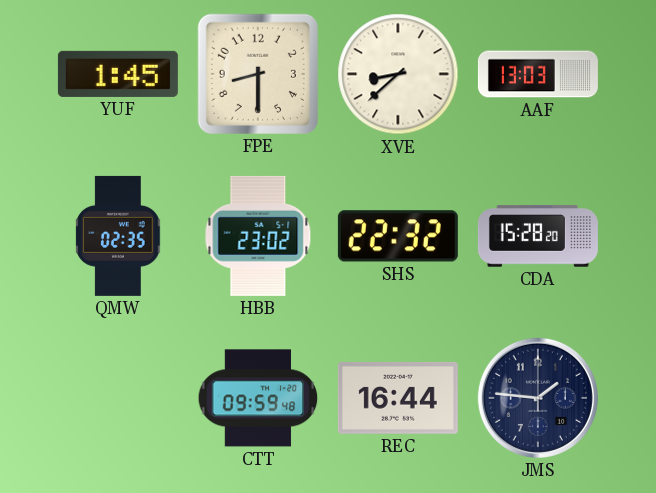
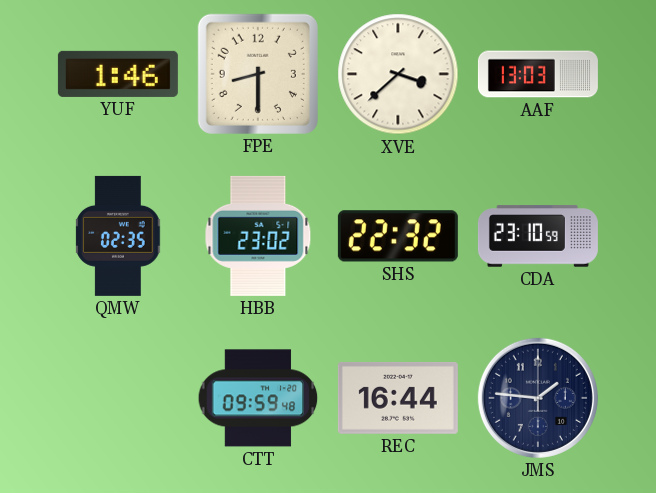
YUF: 1:45 -> 1:46
XVE: 8:38 -> 3:38
CDA: 15:28 -> 23:10
